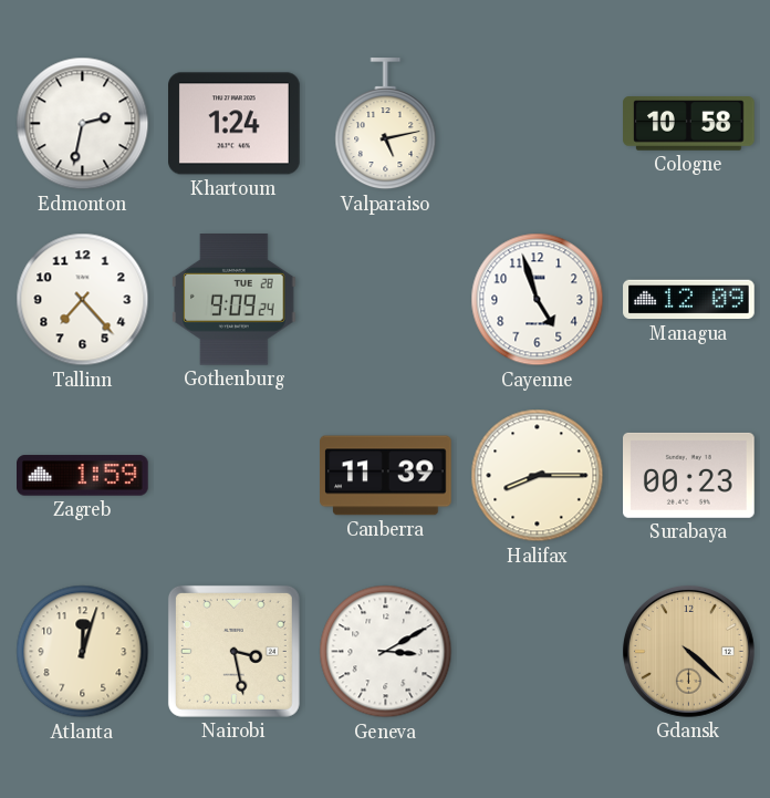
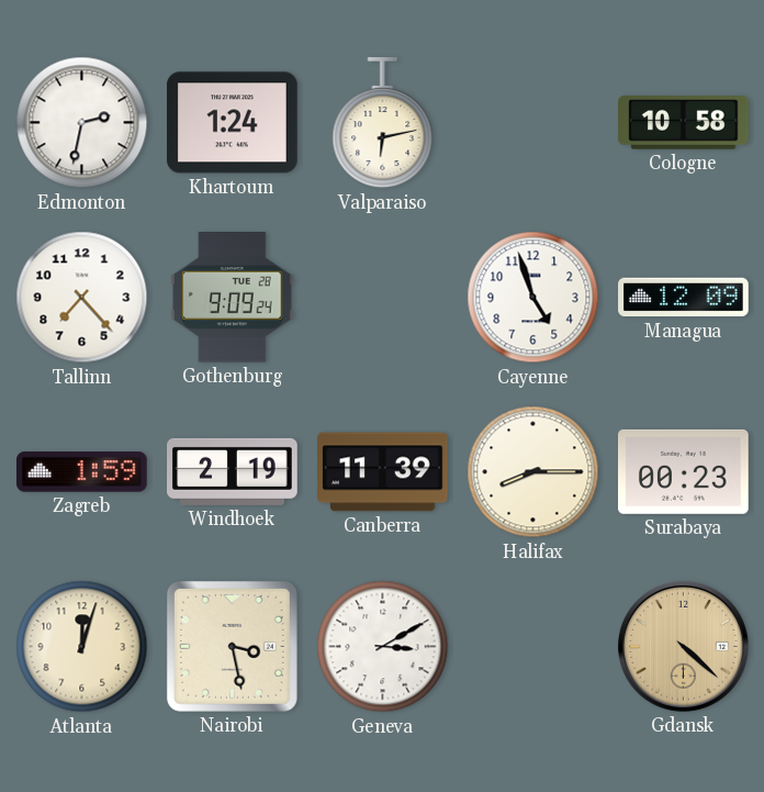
Valparaiso: 5:13 -> 6:13
Windhoek: none -> 2:19
